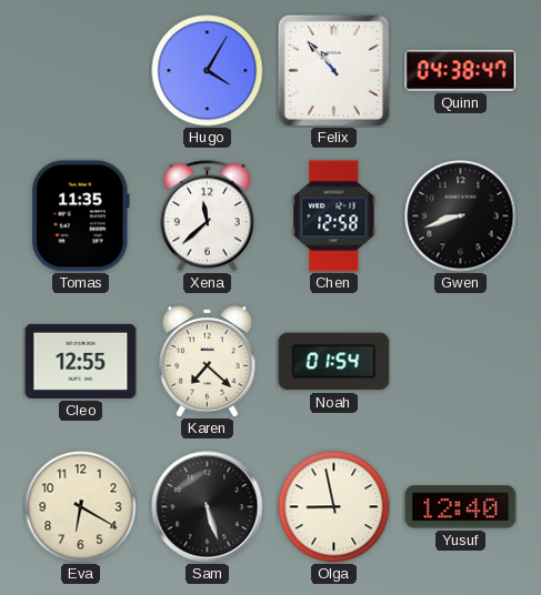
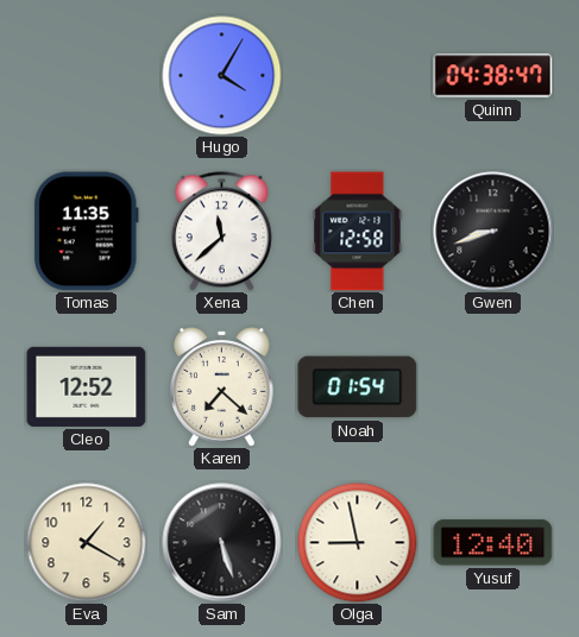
Felix: 10:53 -> none
Cleo: 12:55 -> 12:52
Eva: 6:20 -> 1:20
